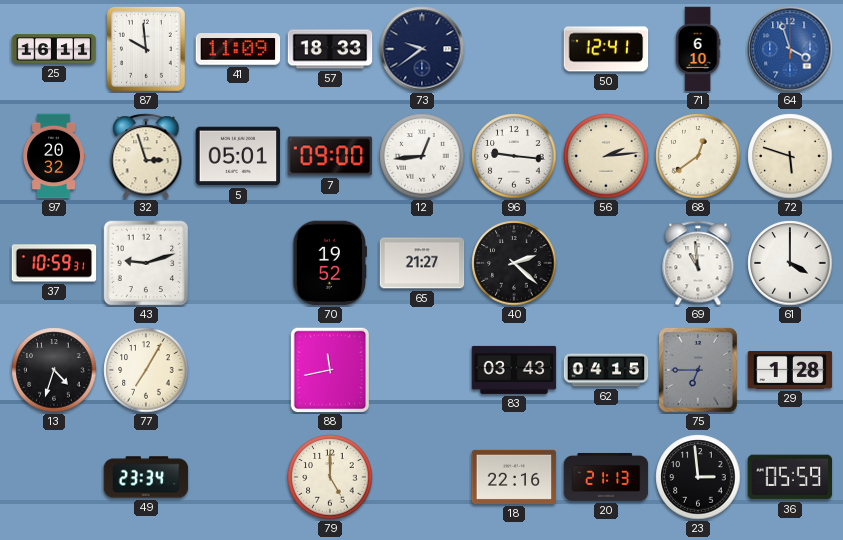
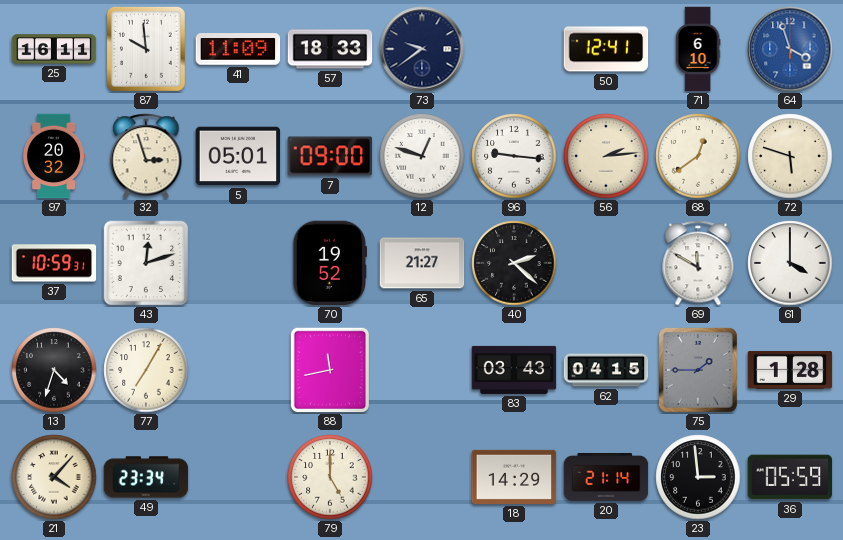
12: 12:44 -> 12:48
43: 9:12 -> 12:12
69: 10:59 -> 11:50
75: 6:45 -> 1:45
21: none -> 4:07
18: 22:16 -> 14:29
20: 21:13 -> 21:14
